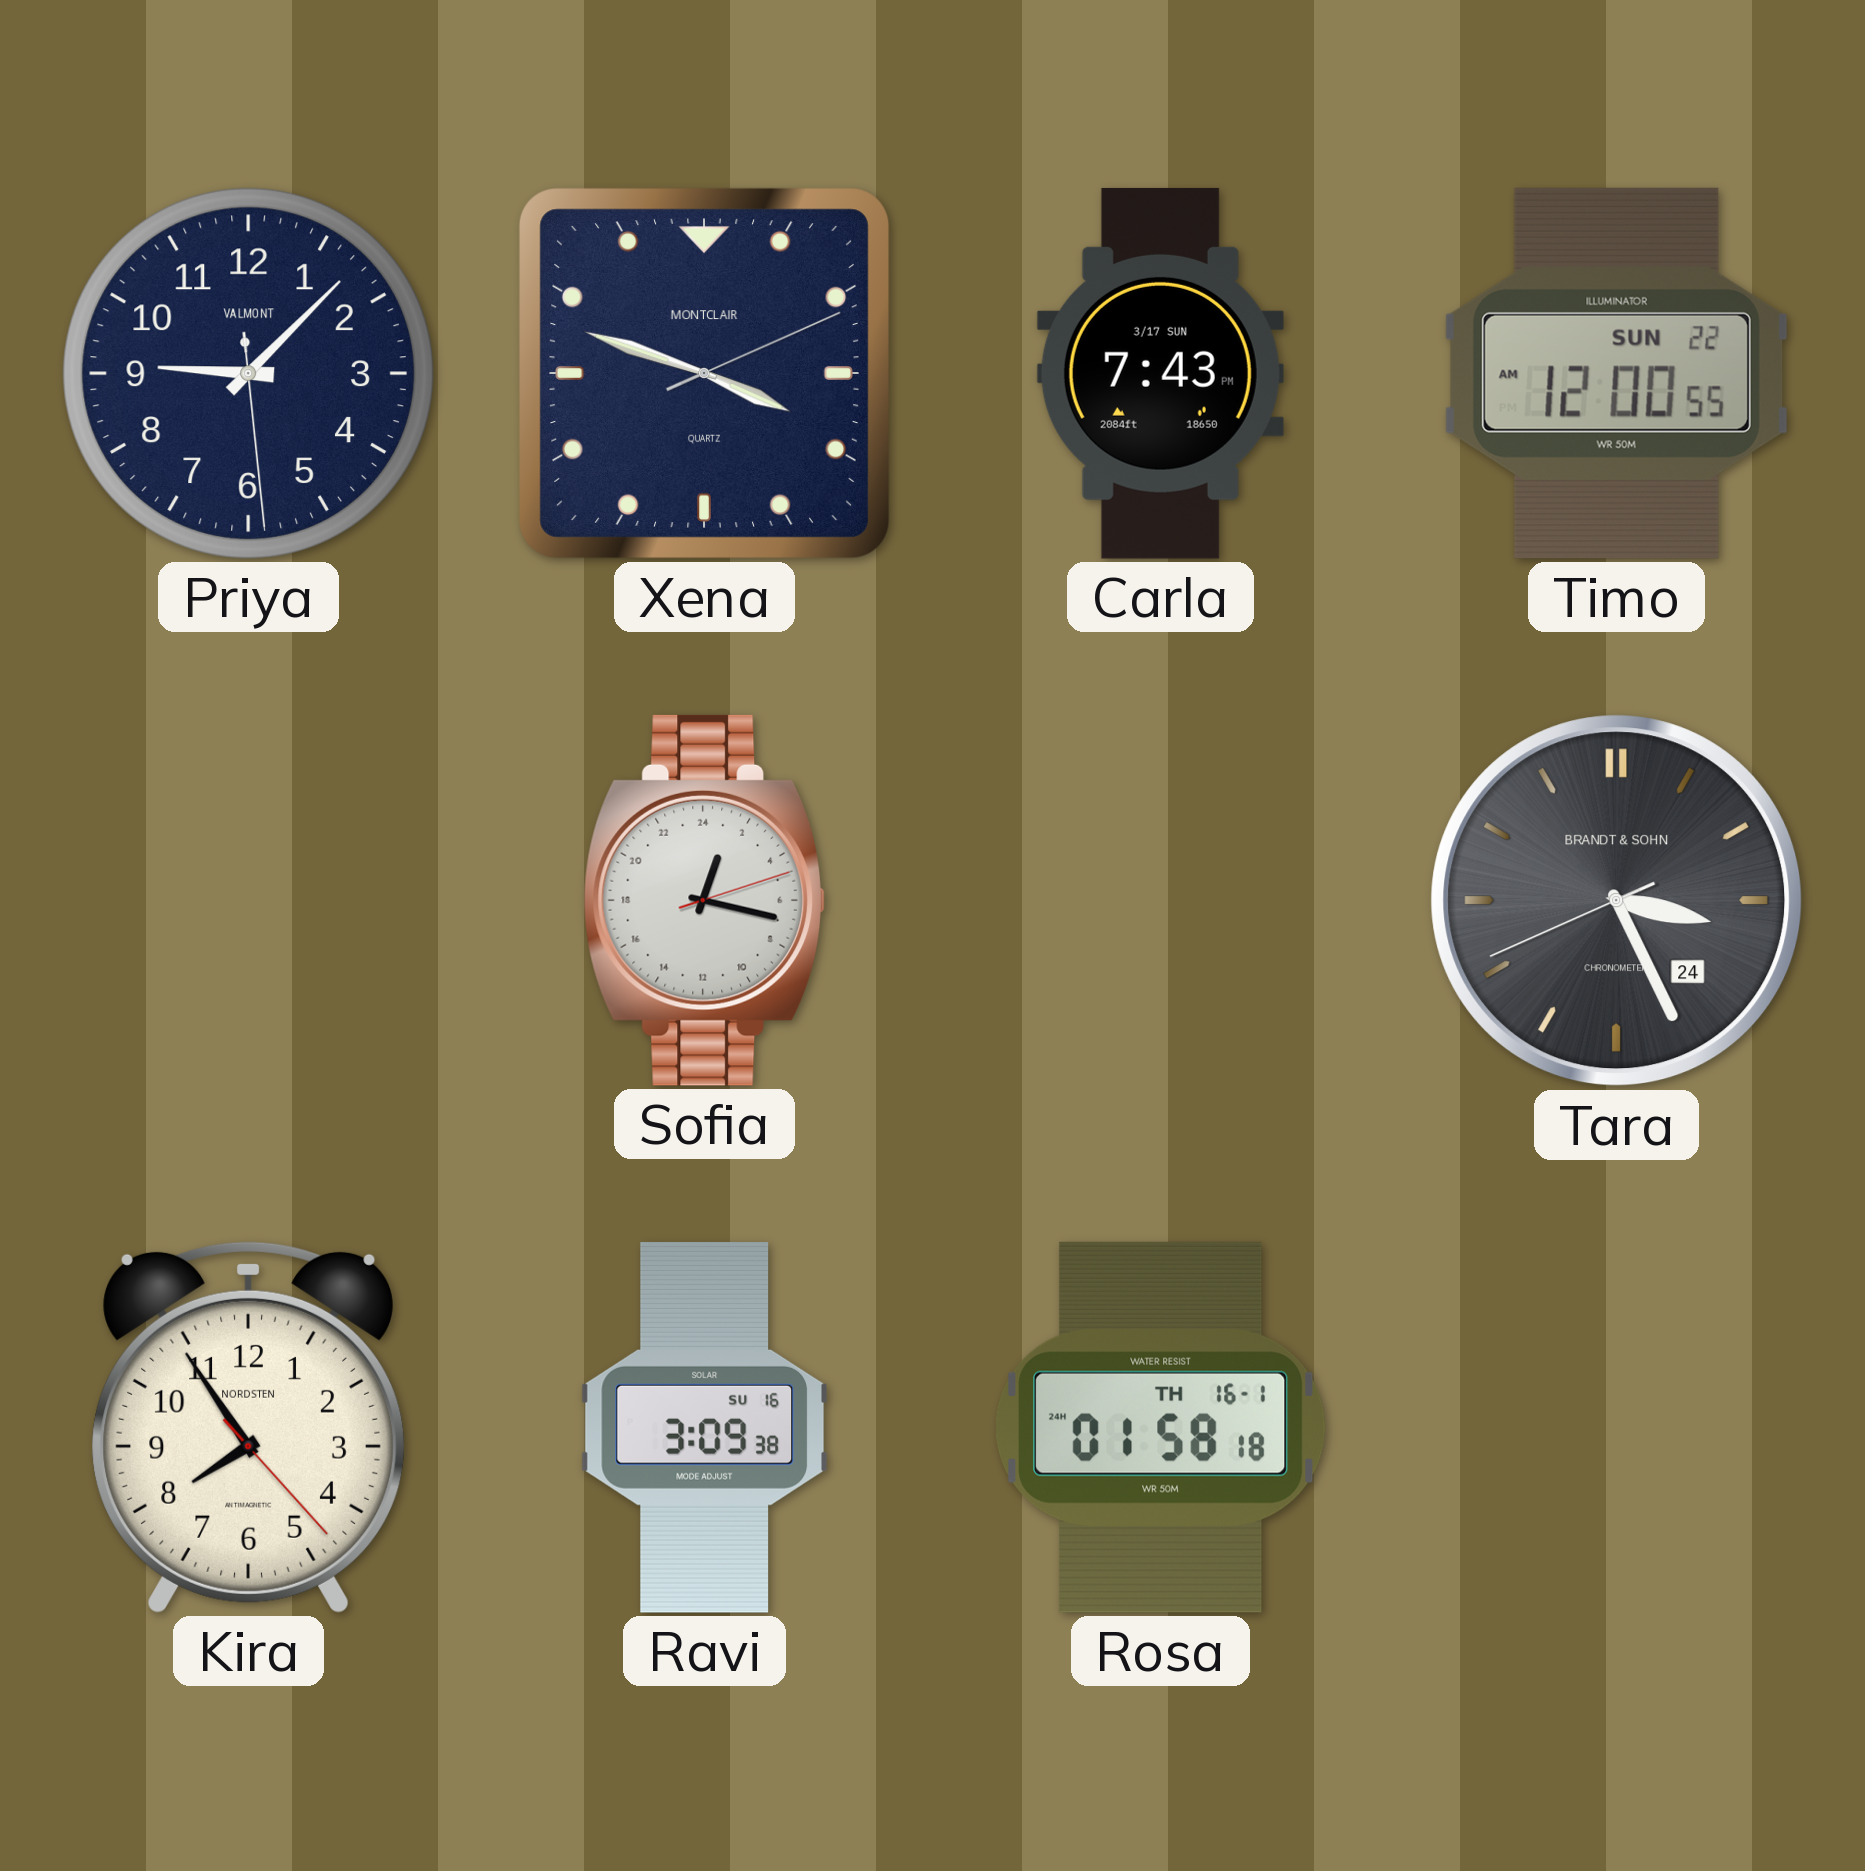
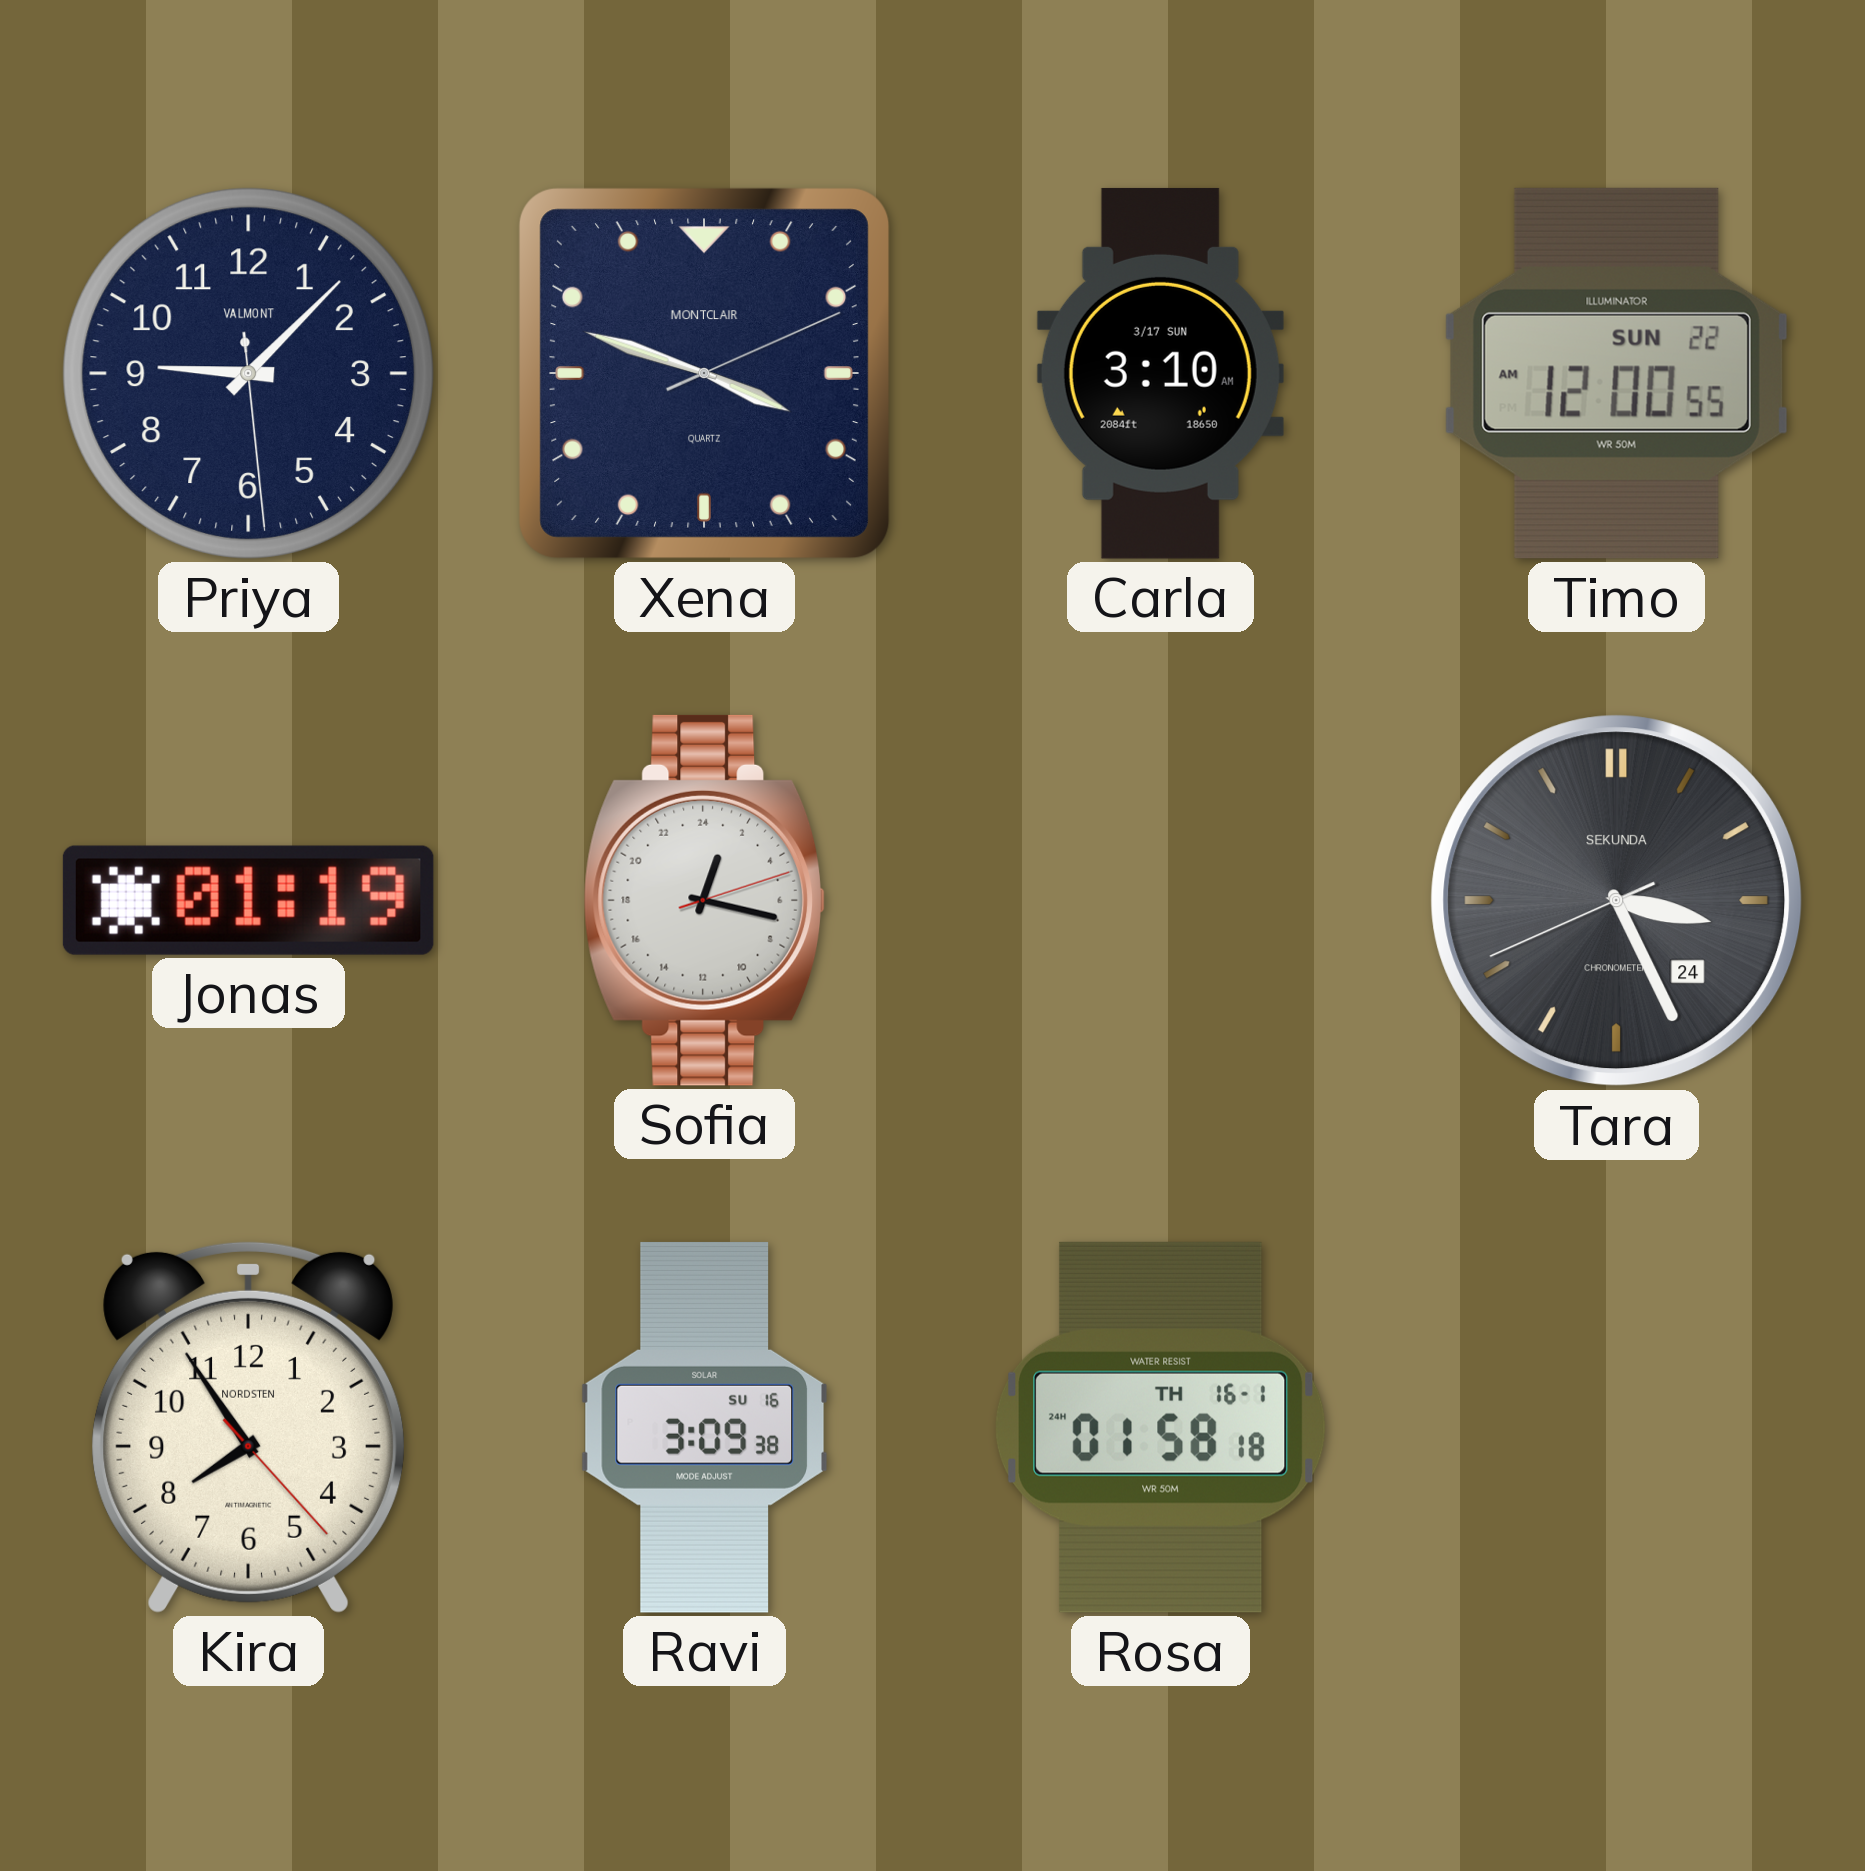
Carla: 7:43 -> 3:10
Jonas: none -> 01:19
Tara brand: BRANDT & SOHN -> SEKUNDA
